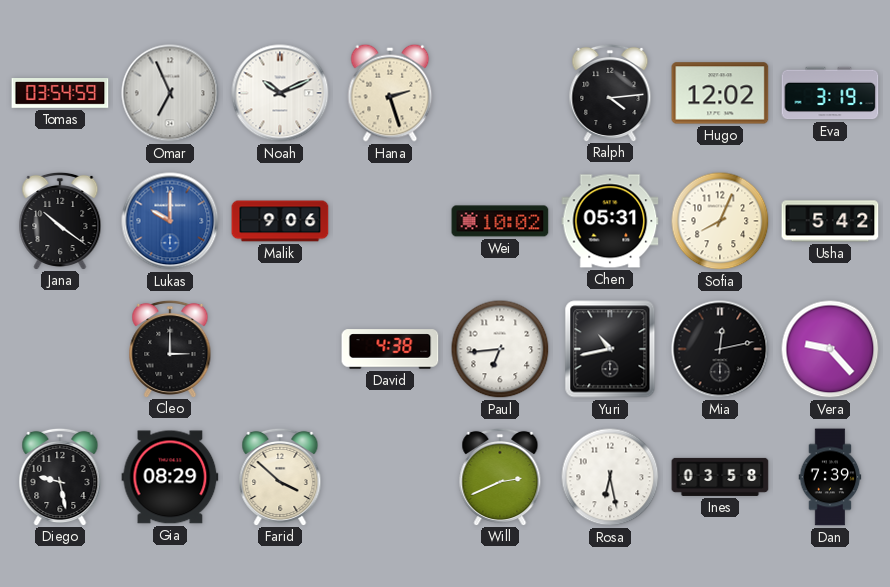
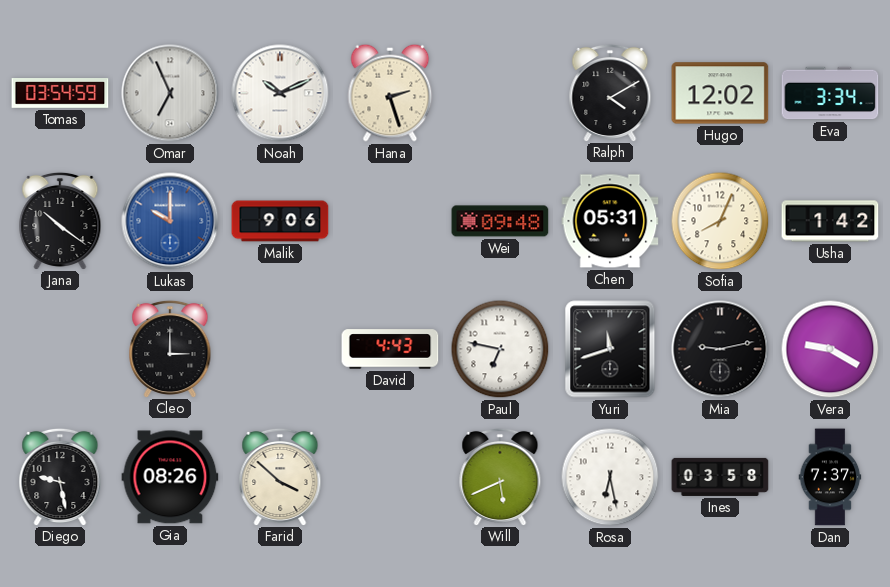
Ralph: 4:14 -> 4:10
Eva: 3:19 -> 3:34
Wei: 10:02 -> 09:48
Usha: 5:42 -> 1:42
David: 4:38 -> 4:43
Paul: 6:44 -> 6:47
Yuri: 10:43 -> 11:42
Mia: 12:13 -> 9:13
Vera: 9:23 -> 9:20
Gia: 08:29 -> 08:26
Will: 2:41 -> 5:41
Dan: 7:39 -> 7:37
